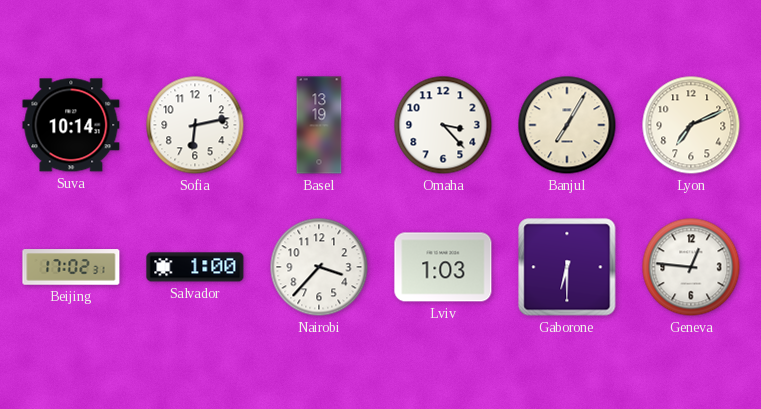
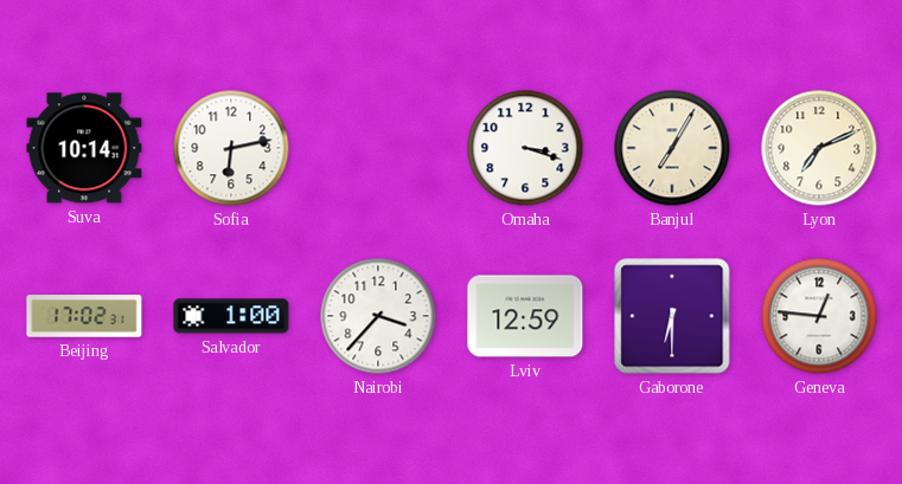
Basel: 13:19 -> none
Omaha: 3:23 -> 3:18
Lviv: 1:03 -> 12:59
